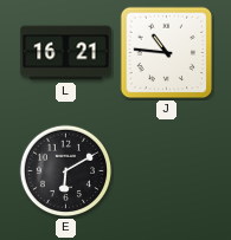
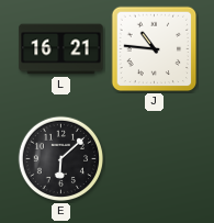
E: 6:10 -> 6:08
